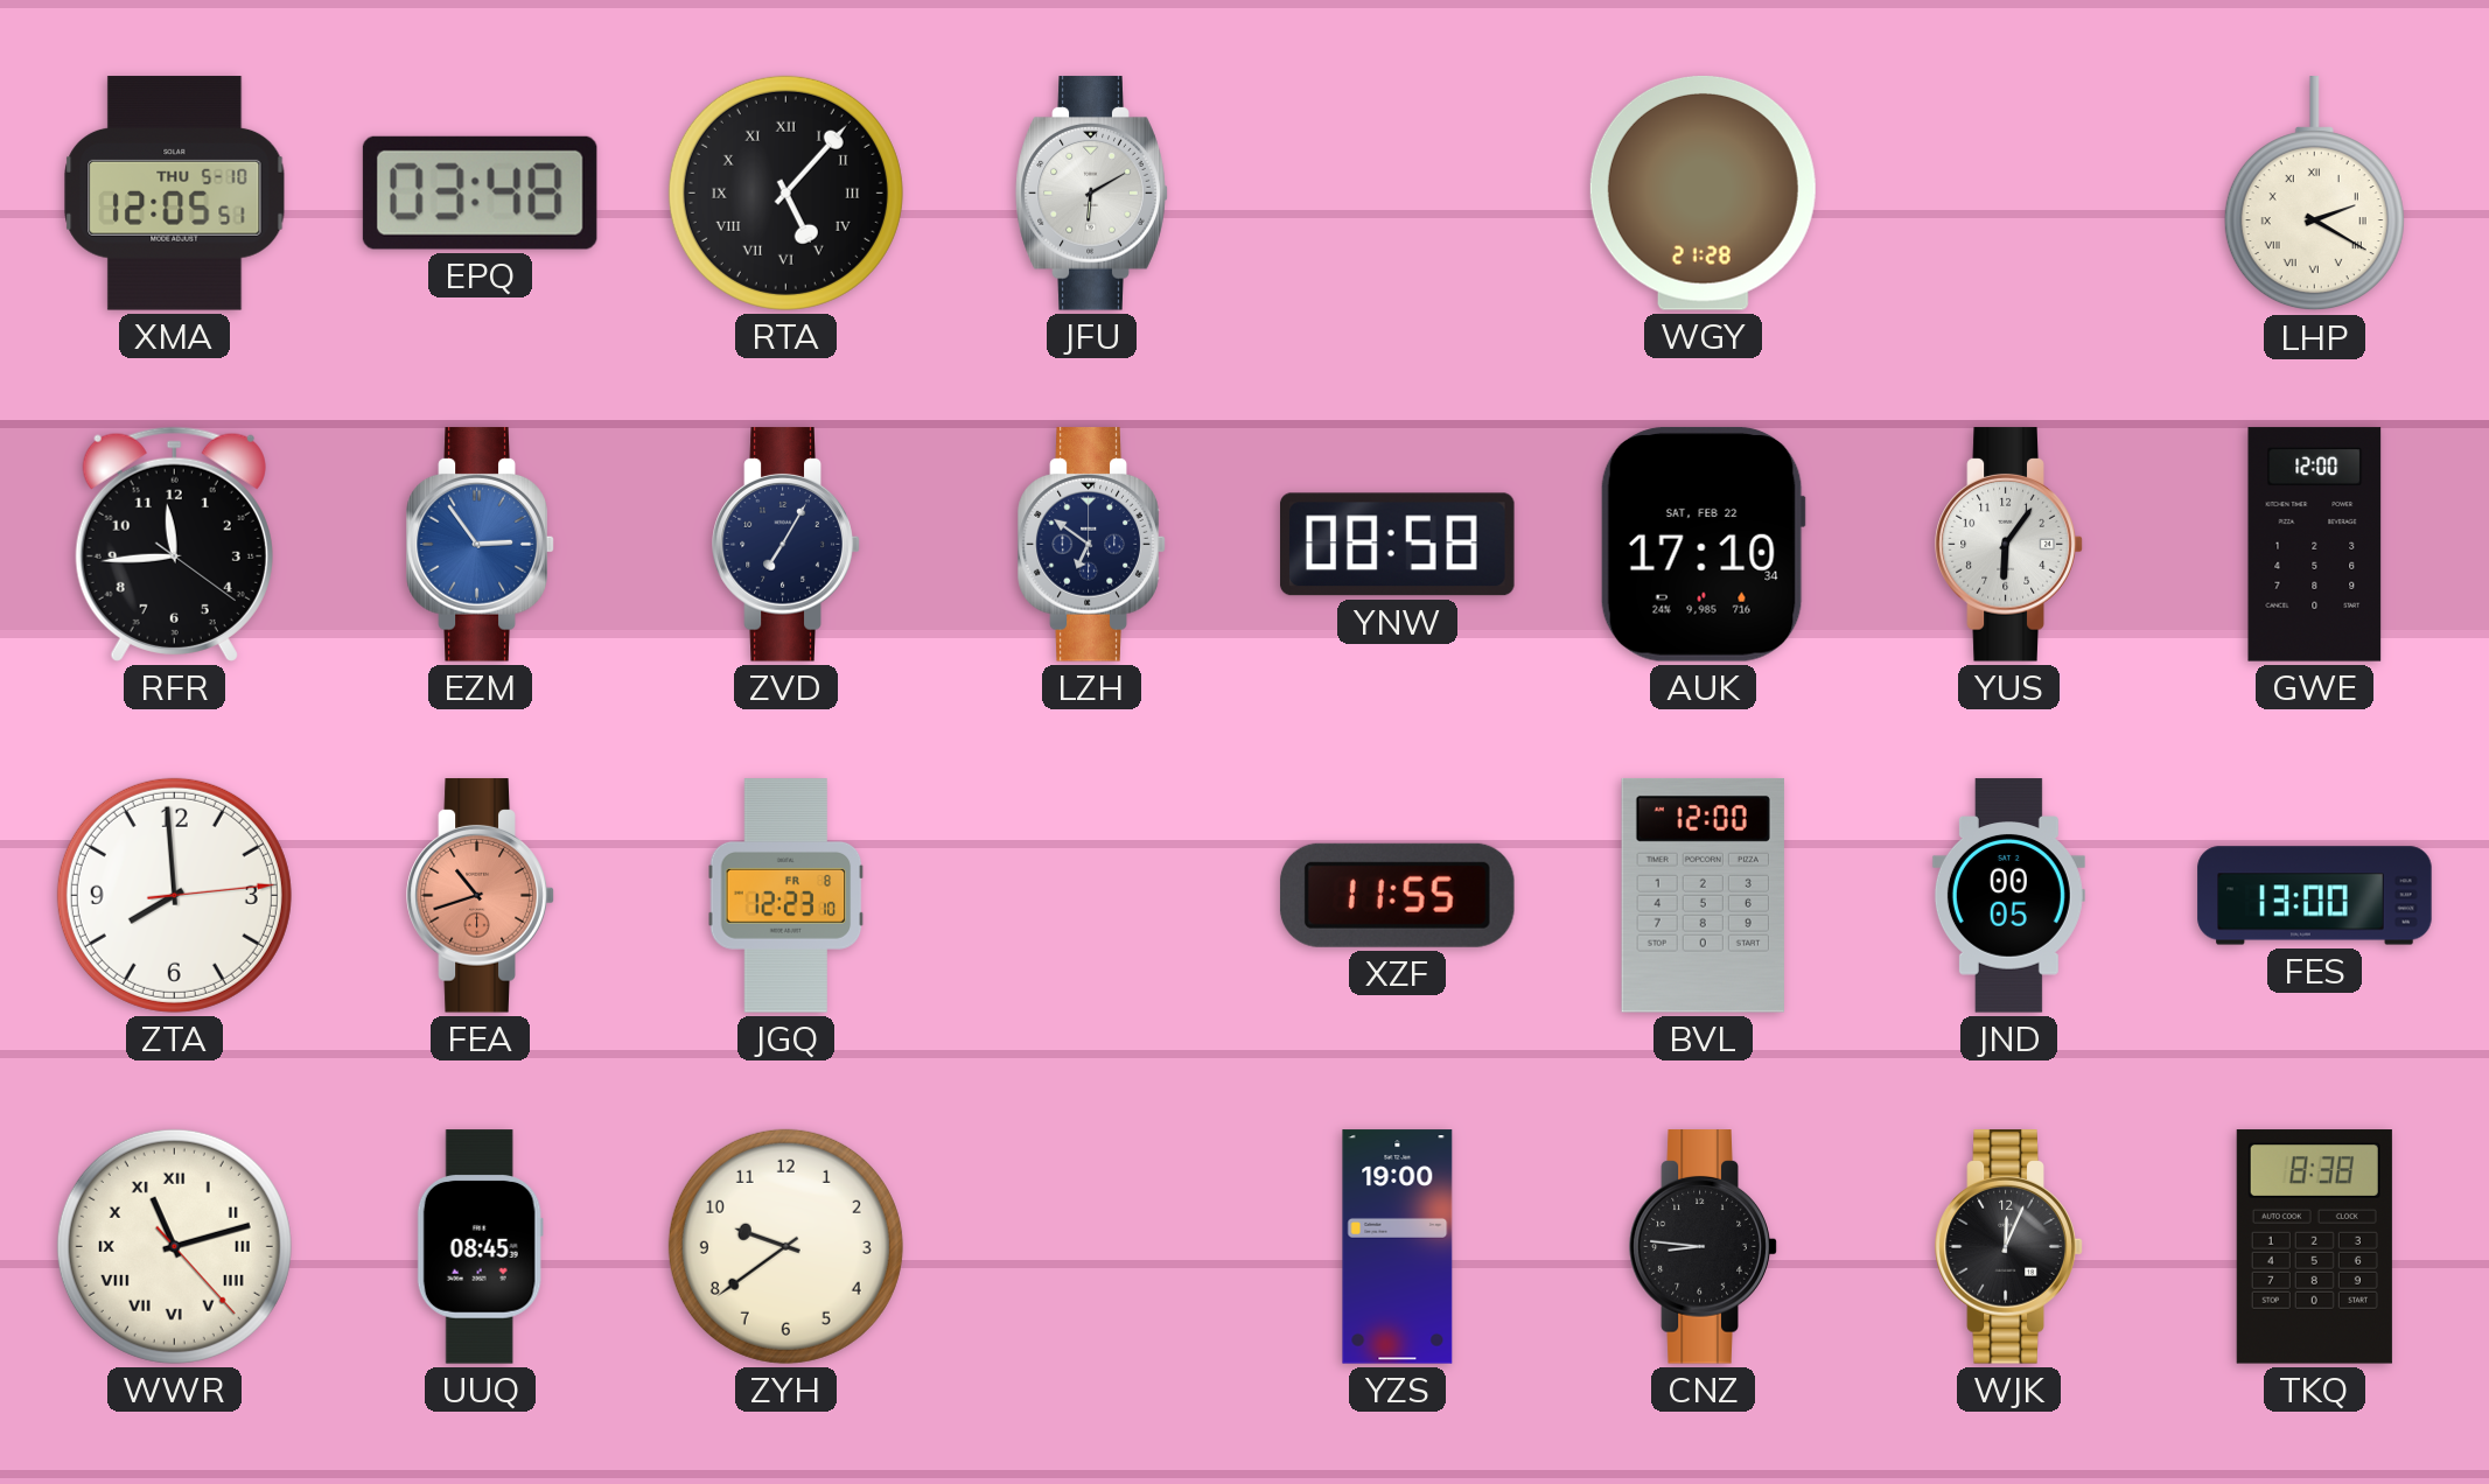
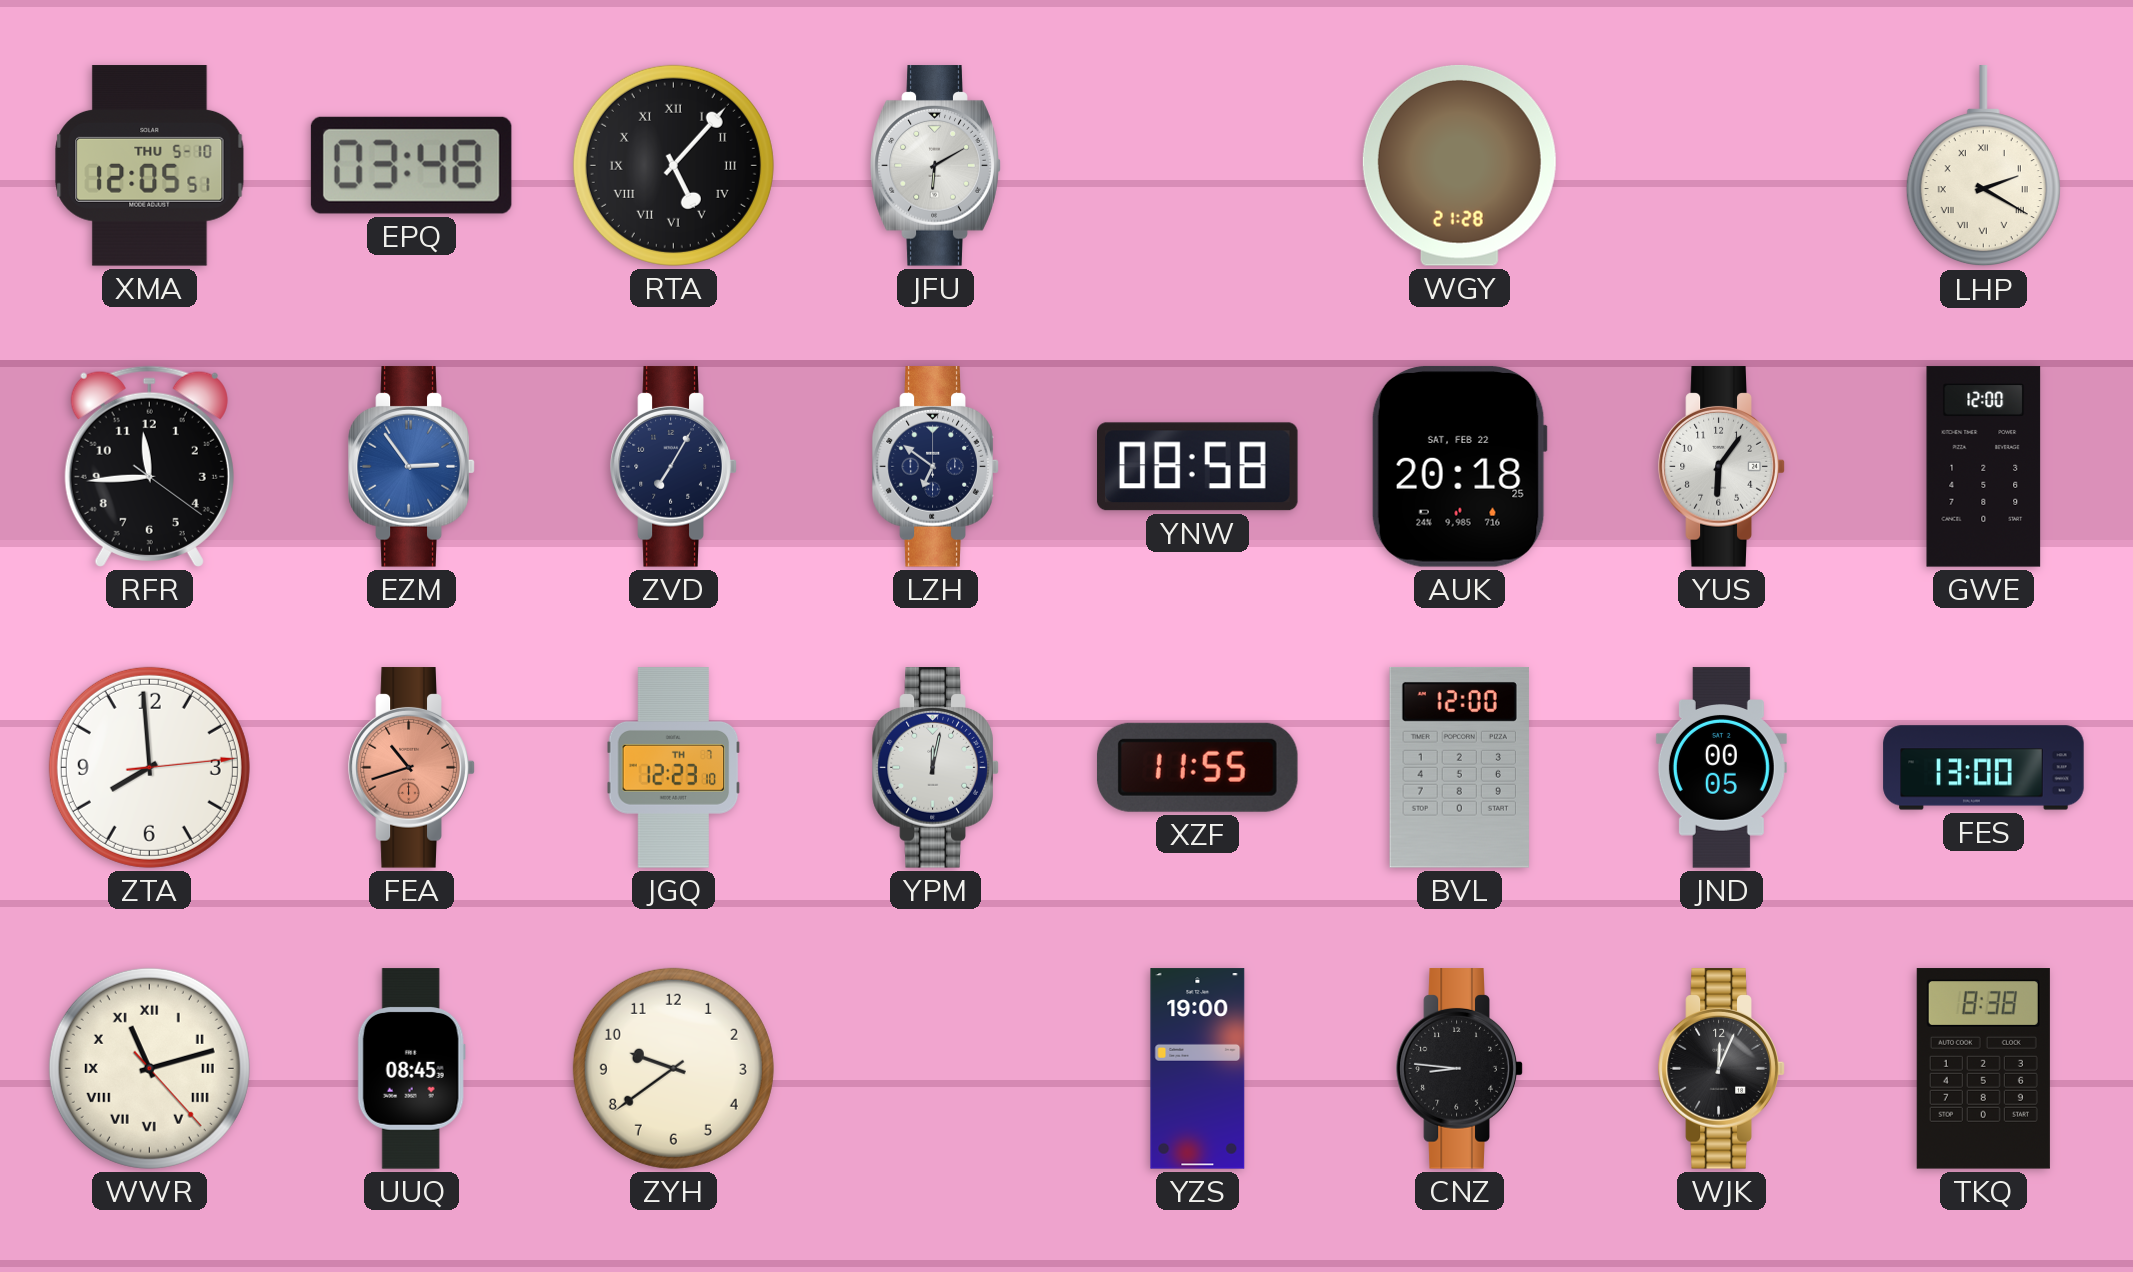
AUK: 17:10 -> 20:18
JGQ date: FR 8 -> TH 7
YPM: none -> 12:02
